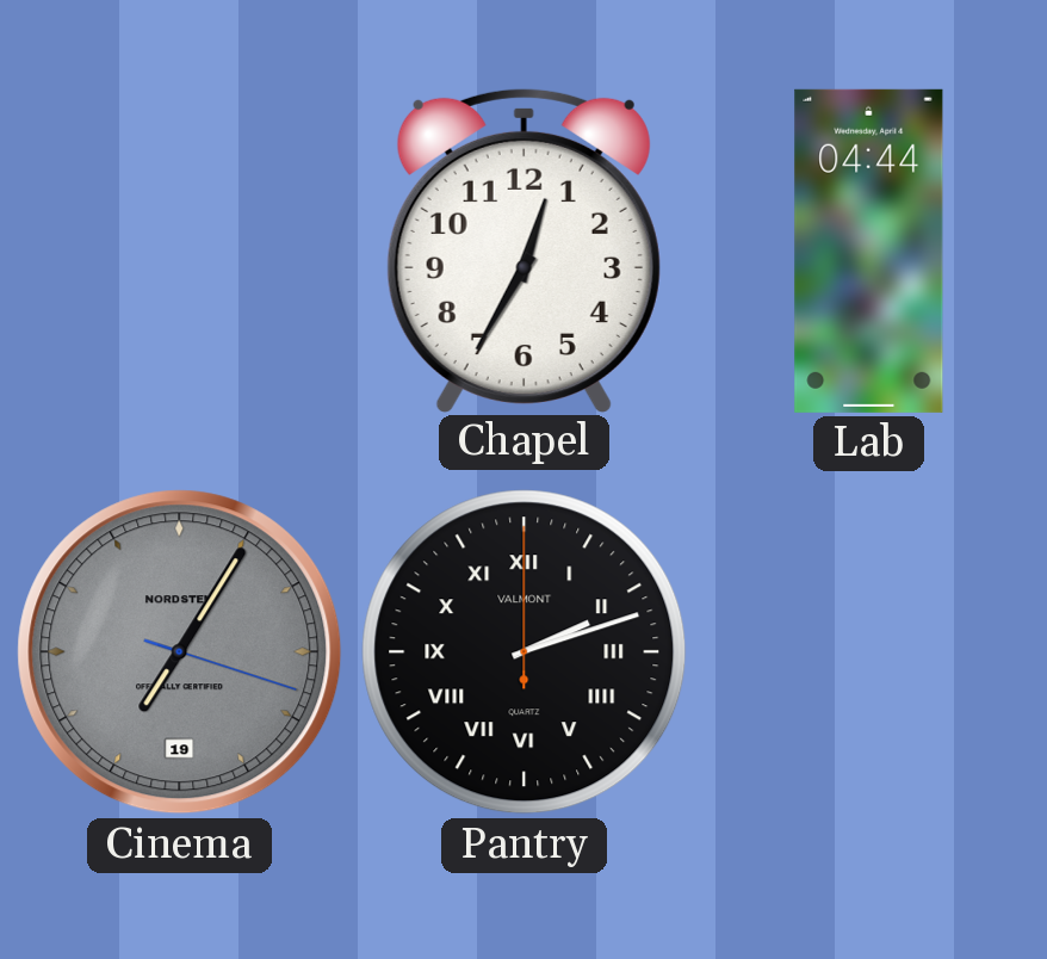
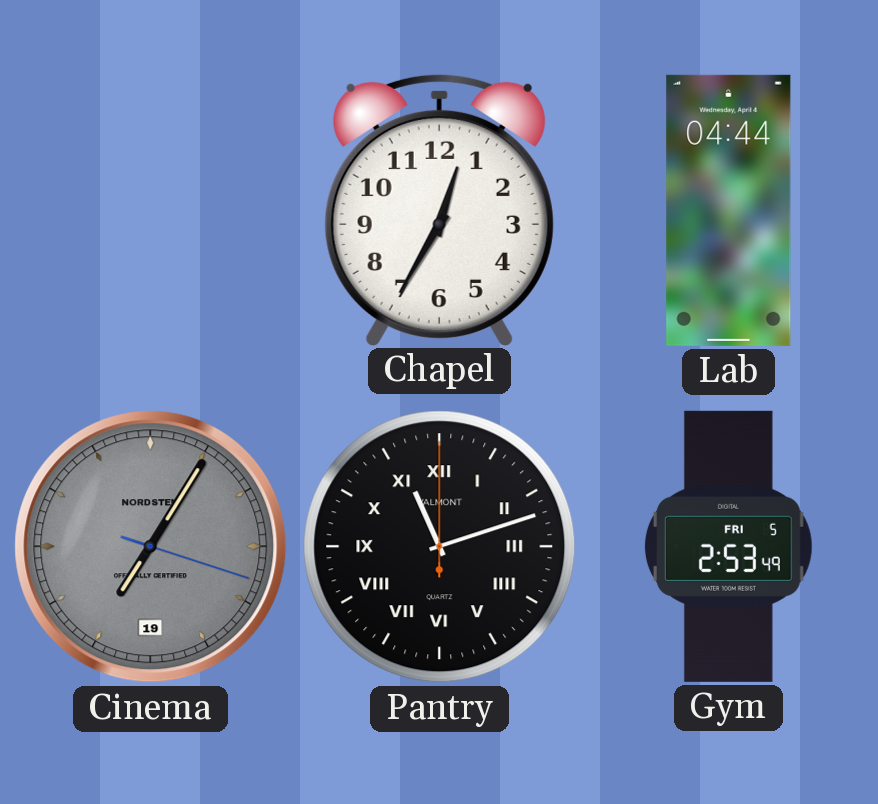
Pantry: 2:12 -> 11:12
Gym: none -> 2:53
